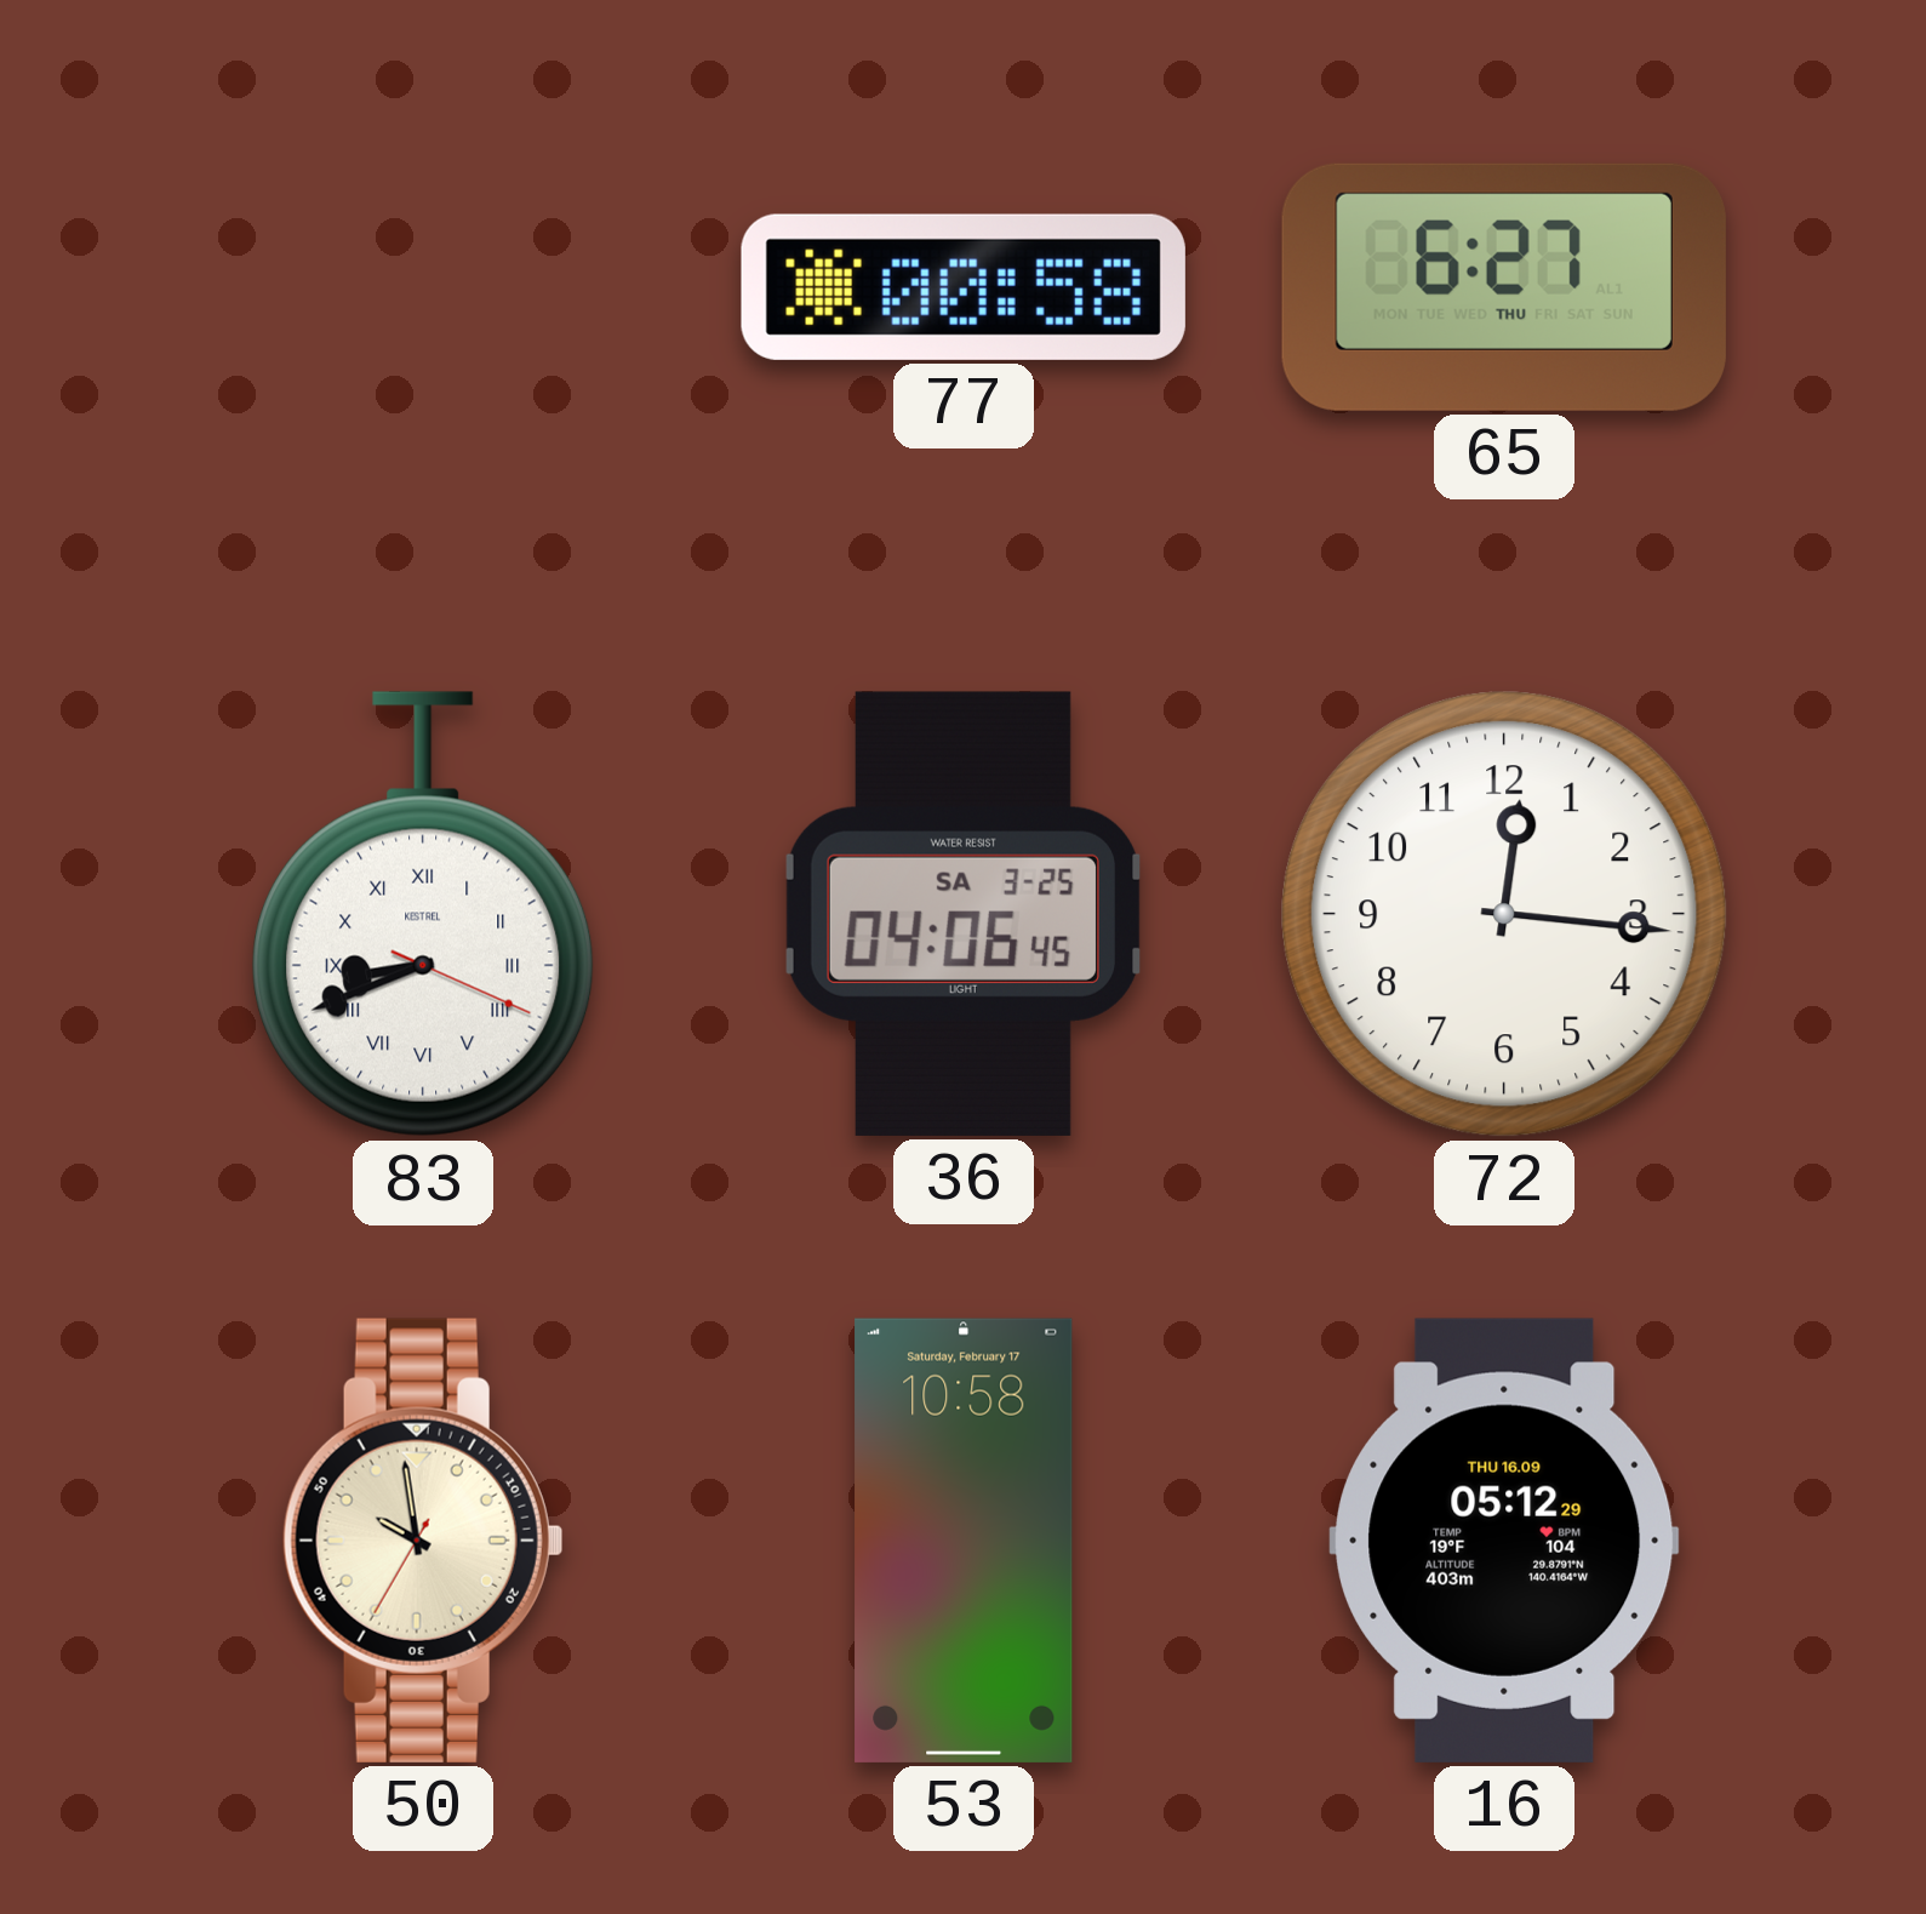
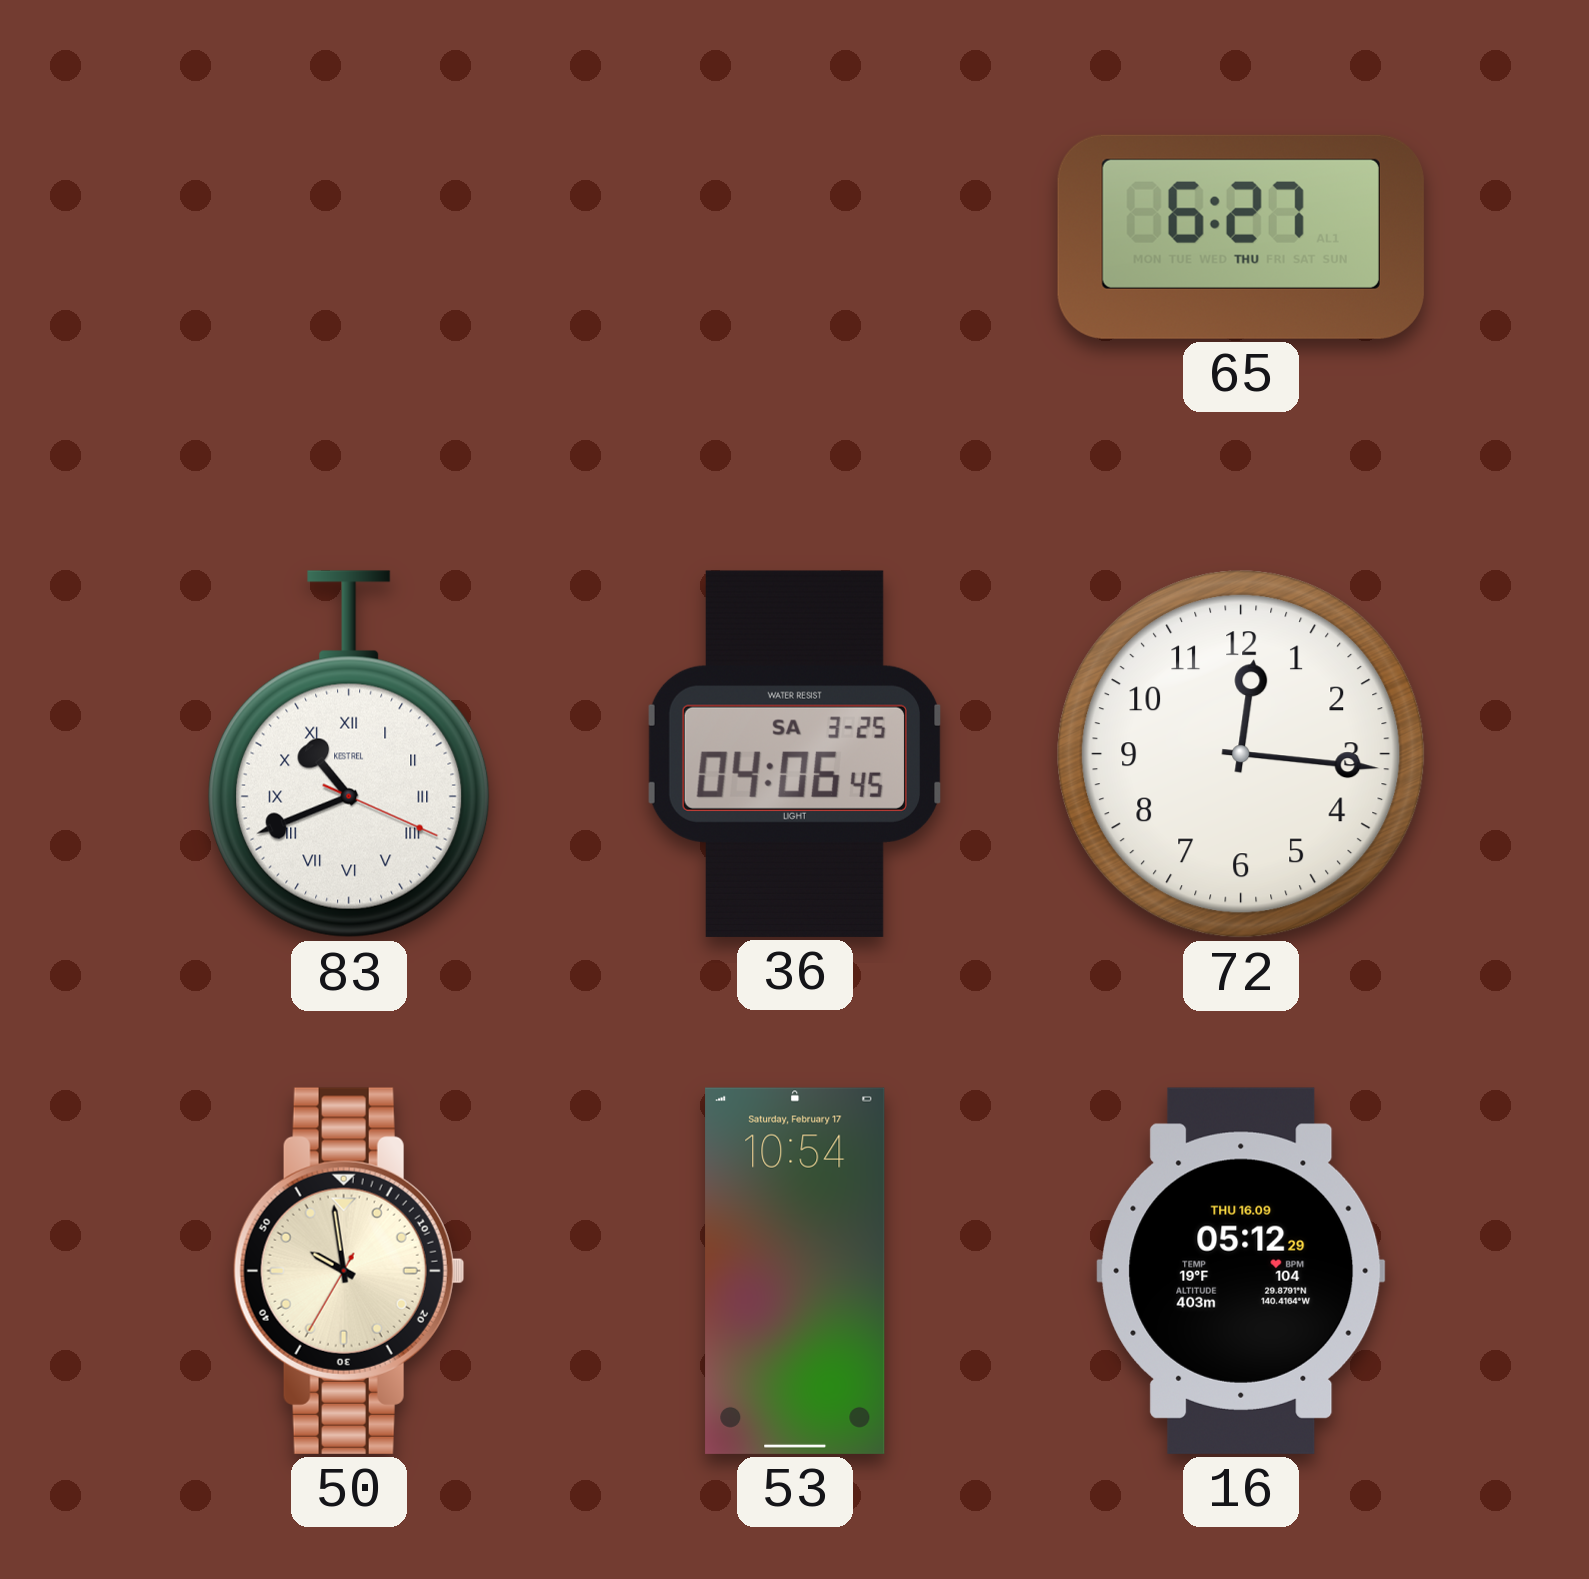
77: 00:58 -> none
83: 8:41 -> 10:41
53: 10:58 -> 10:54
